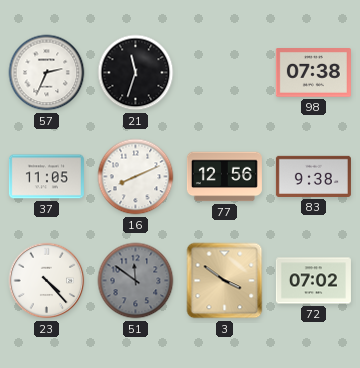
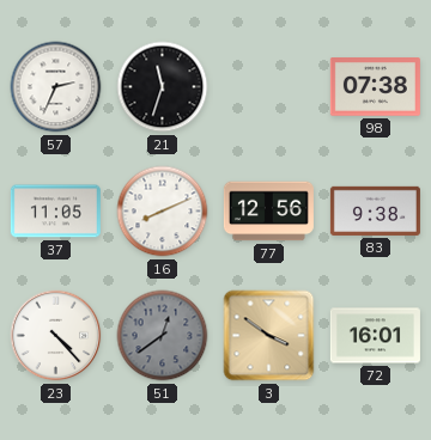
51: 11:51 -> 12:39
72: 07:02 -> 16:01
